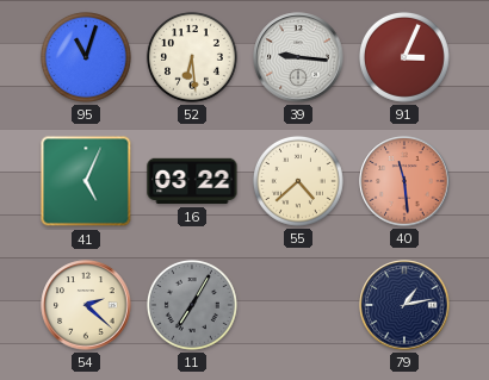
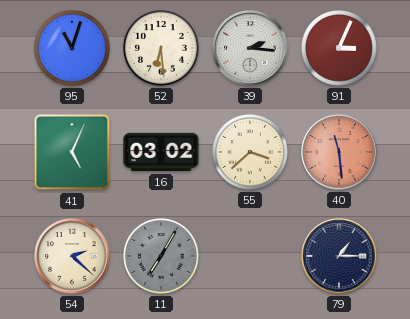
39: 9:16 -> 2:16
16: 03:22 -> 03:02
55: 4:38 -> 3:38
79: 1:13 -> 1:15
